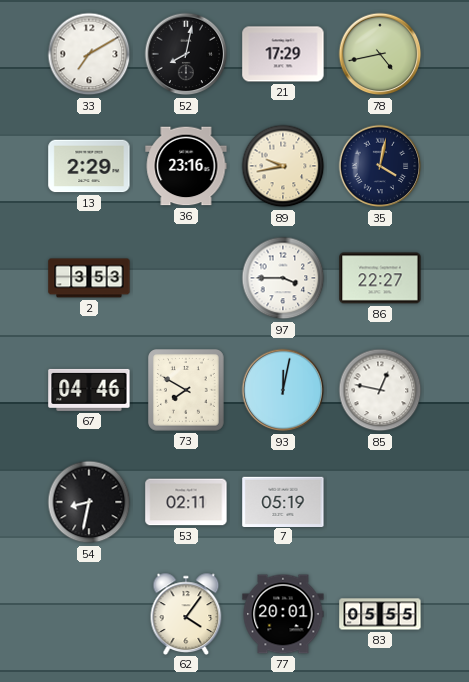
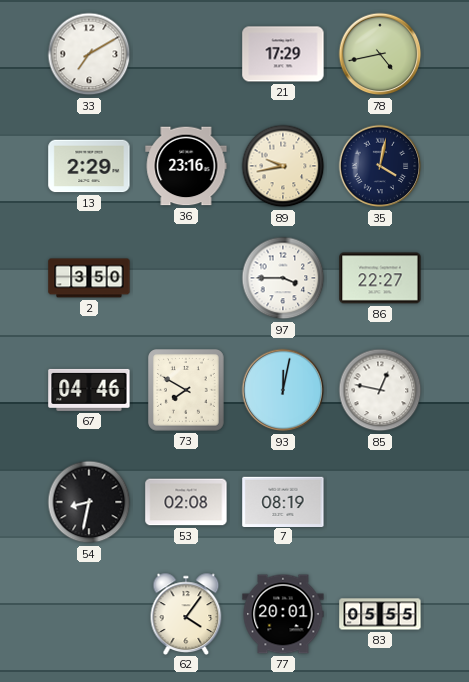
52: 8:02 -> none
2: 3:53 -> 3:50
53: 02:11 -> 02:08
7: 05:19 -> 08:19
